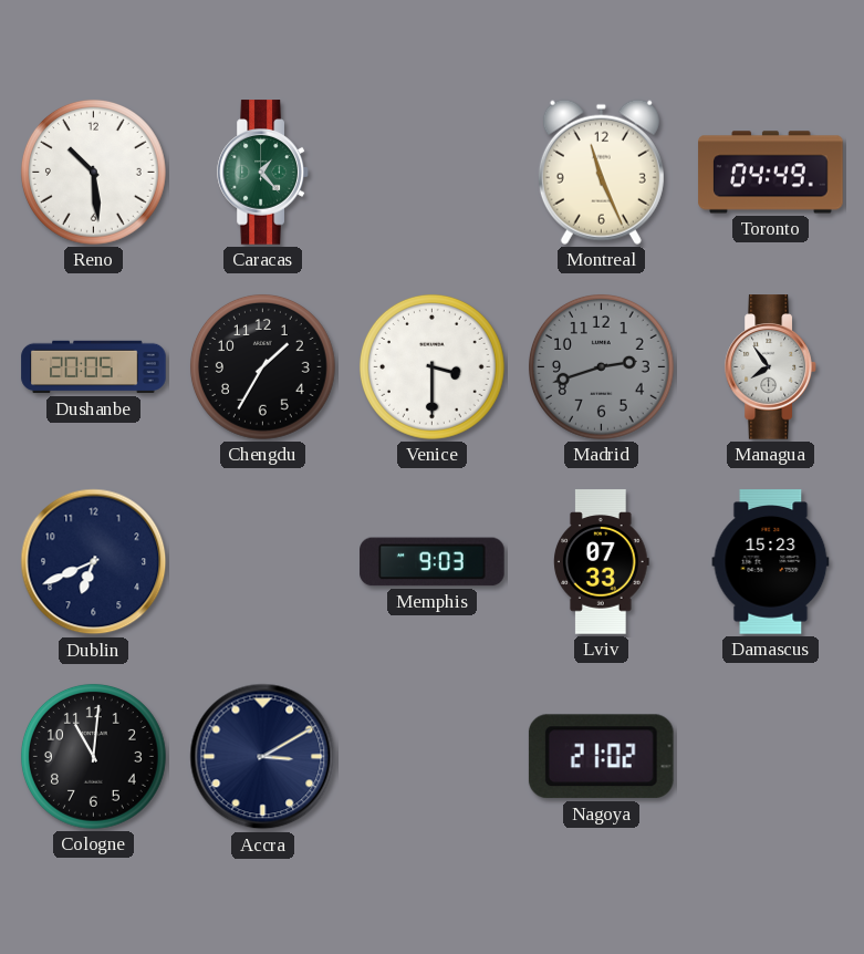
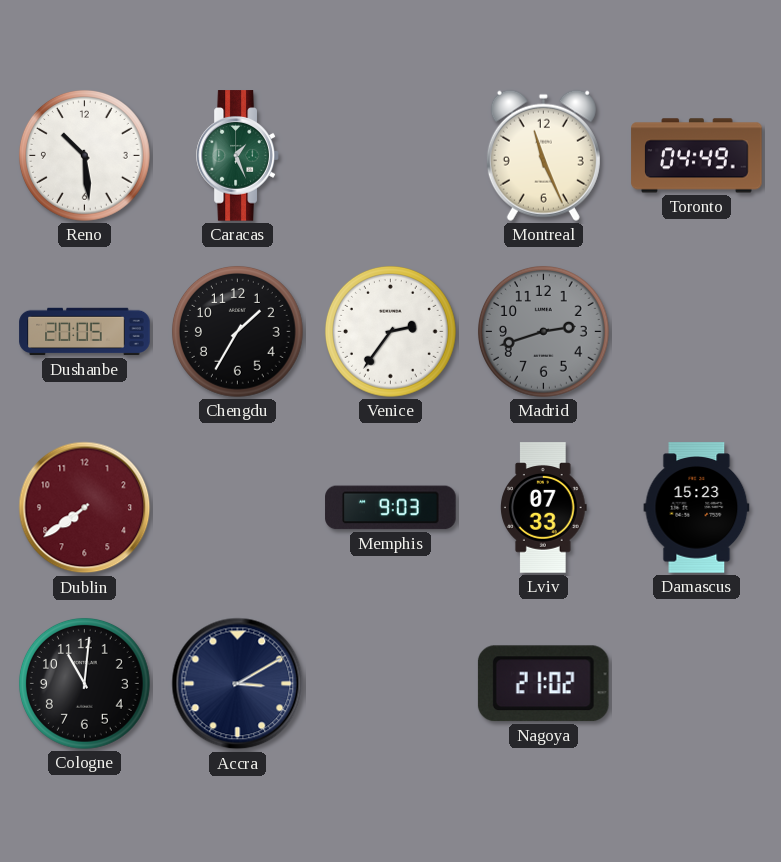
Caracas: 1:23 -> 1:26
Venice: 3:30 -> 2:36
Managua: 7:54 -> none
Dublin: 6:41 -> 7:39
Dublin dial: navy -> burgundy
